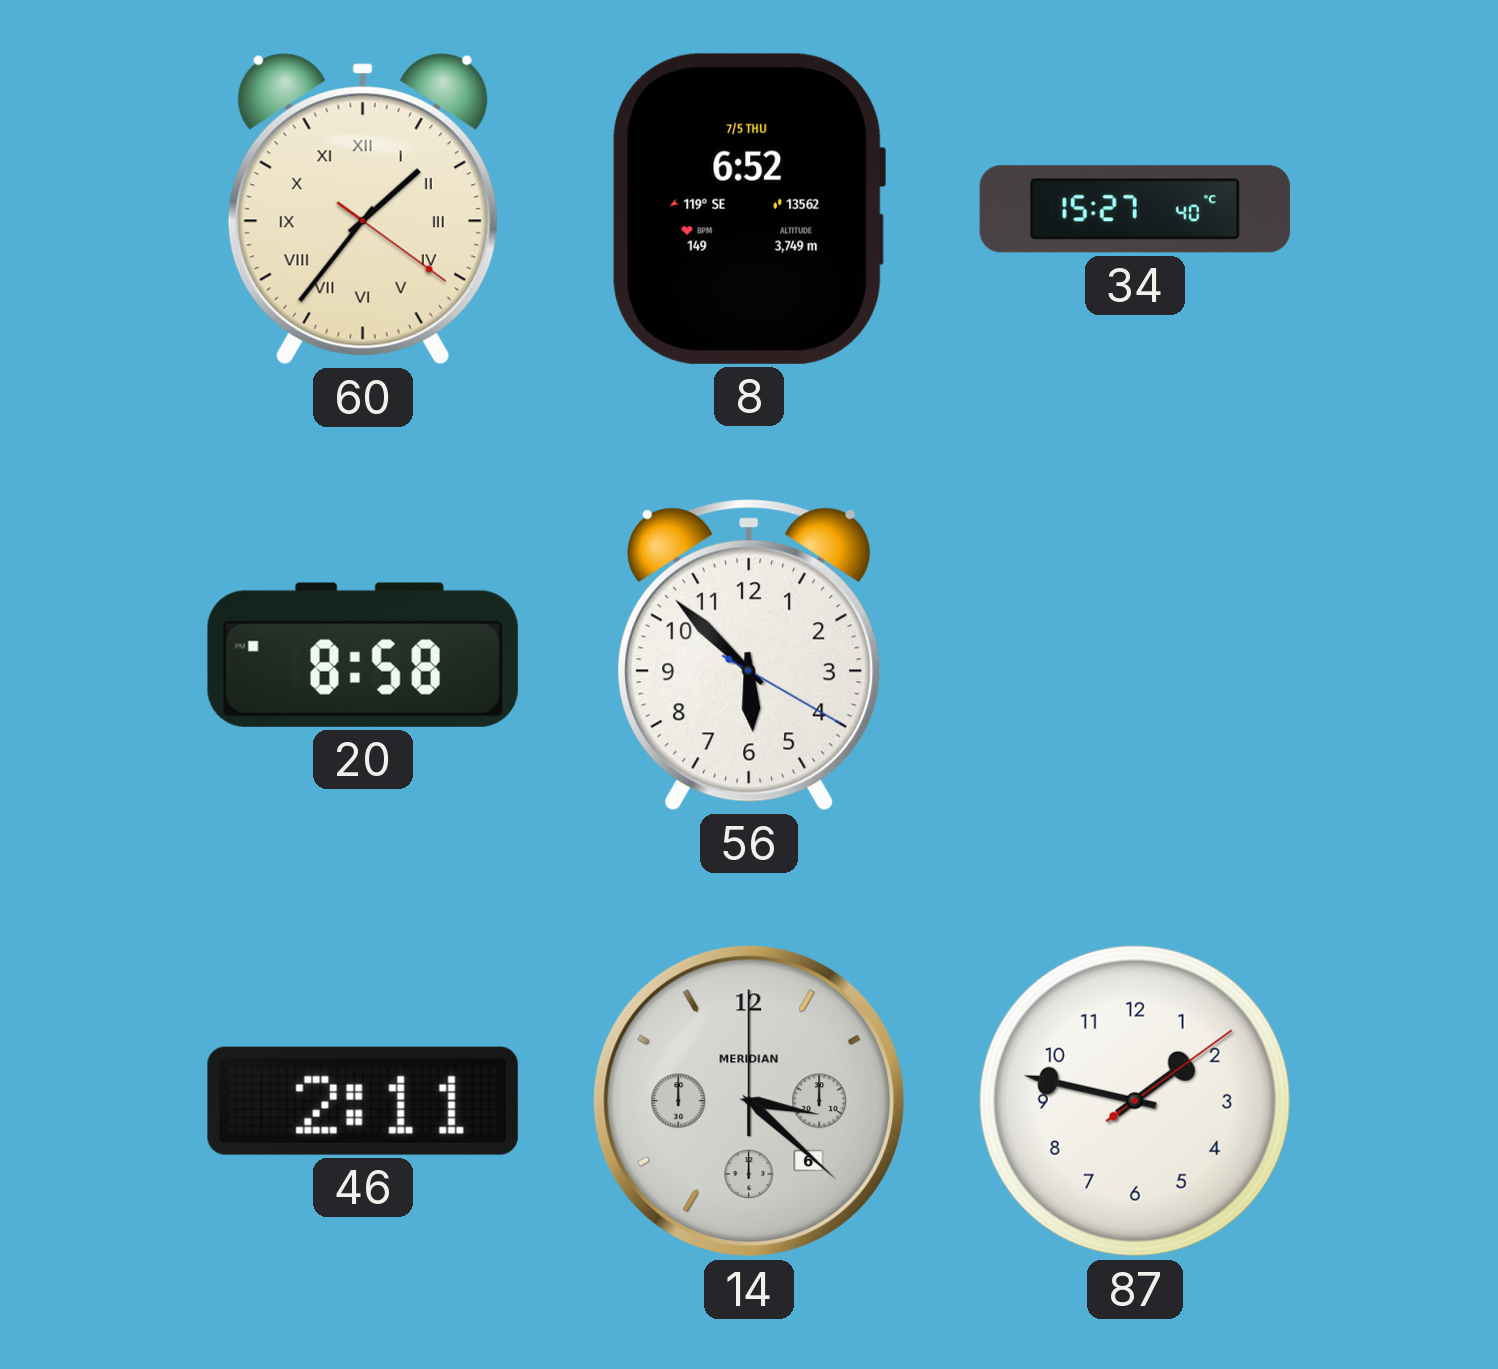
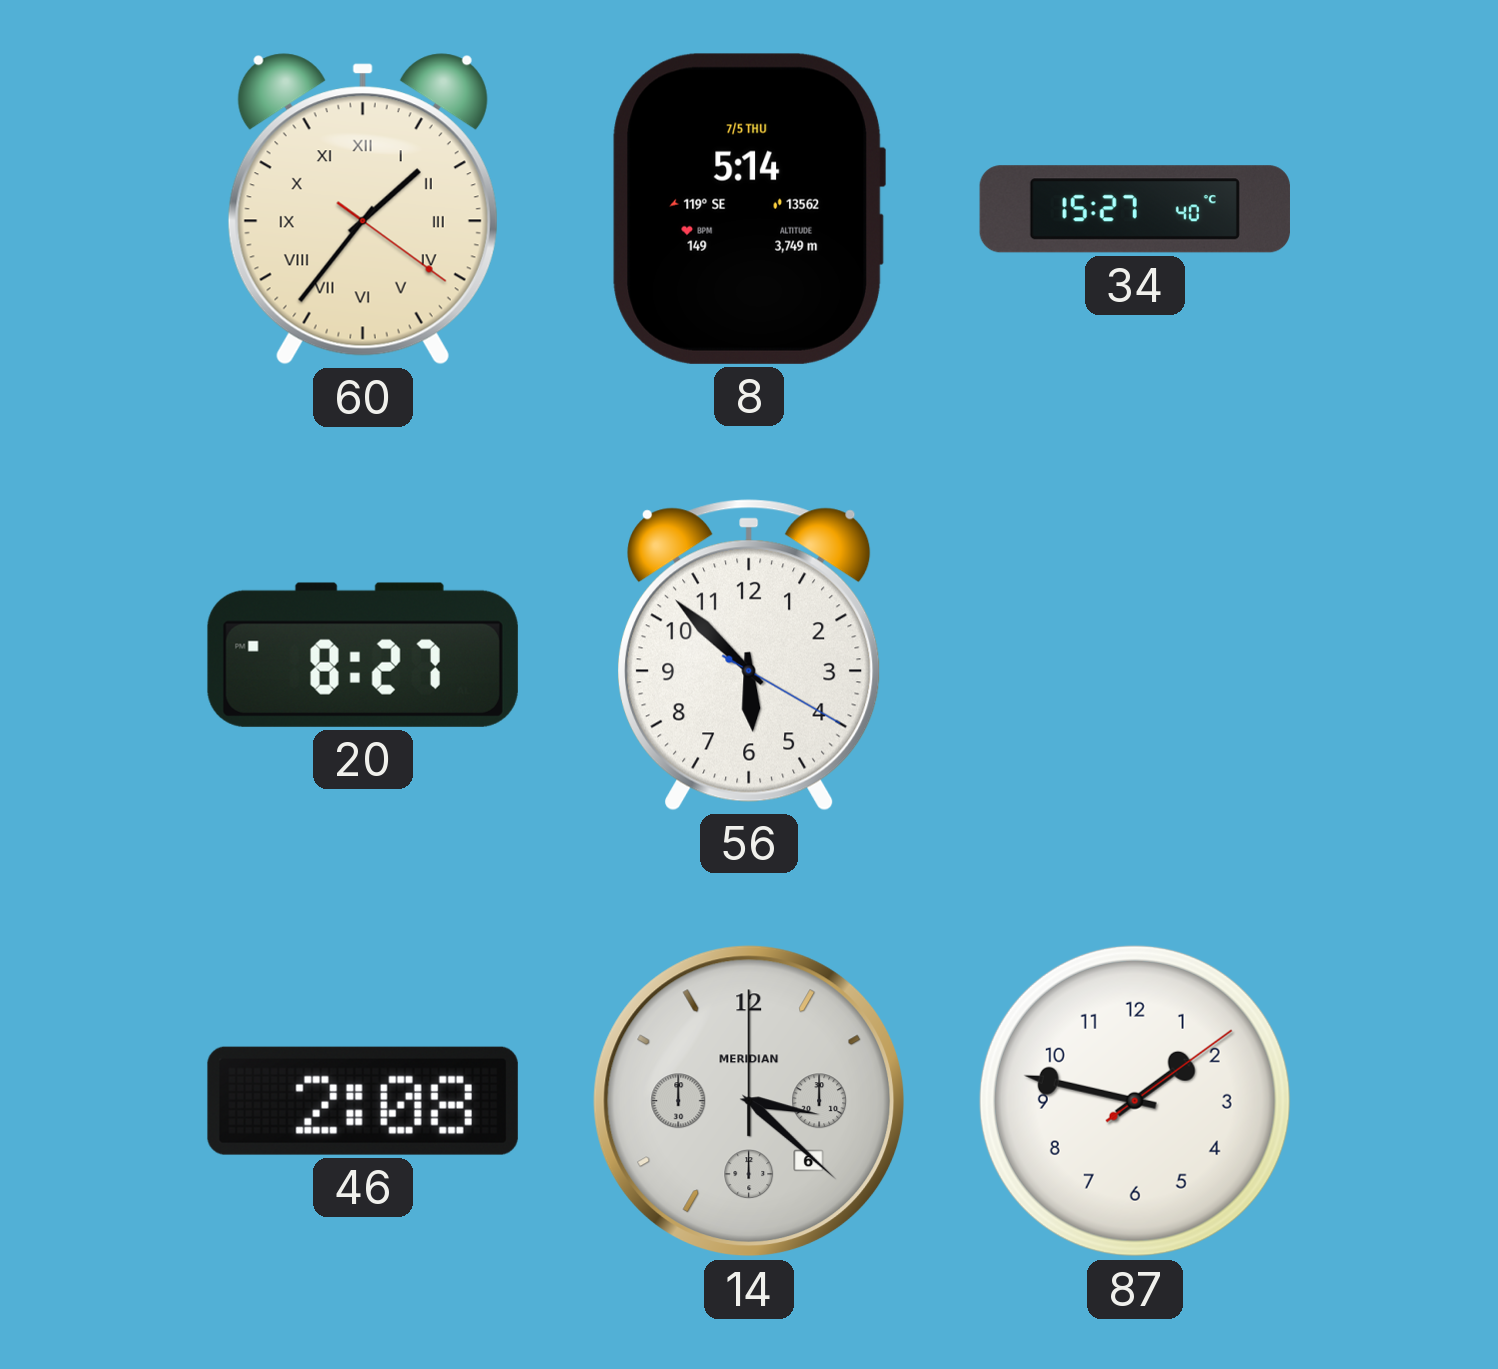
8: 6:52 -> 5:14
20: 8:58 -> 8:27
46: 2:11 -> 2:08
